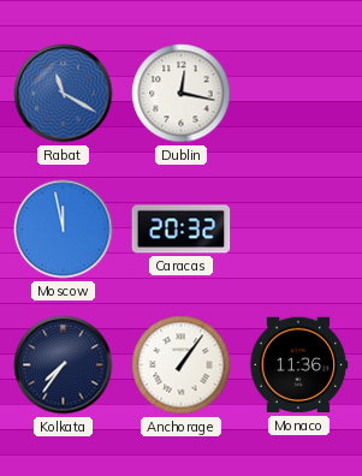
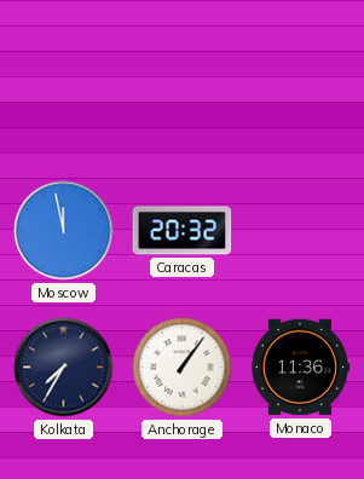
Rabat: 11:20 -> none
Dublin: 12:17 -> none
Kolkata: 7:36 -> 7:35
